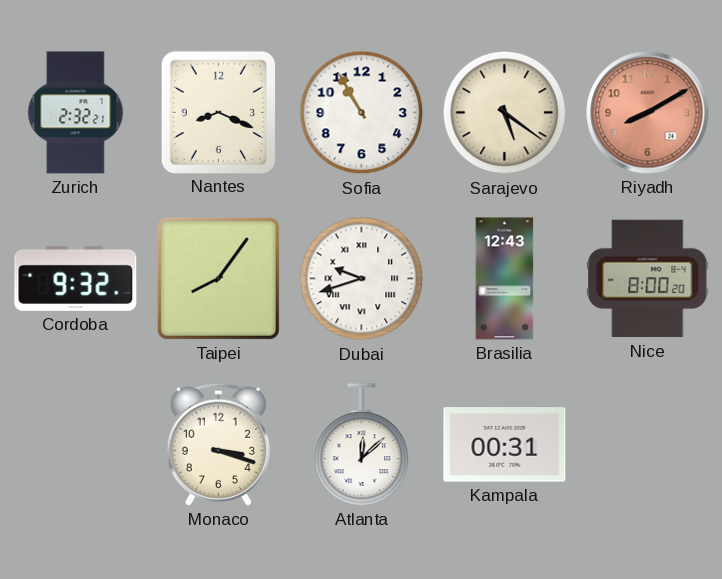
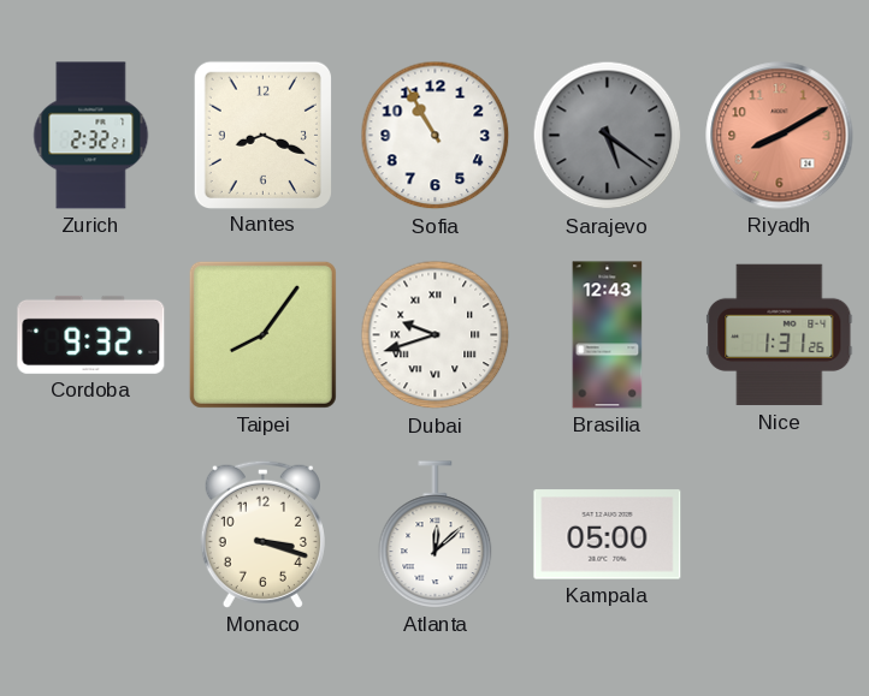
Sarajevo dial: cream -> grey
Nice: 8:00 -> 1:31
Kampala: 00:31 -> 05:00
